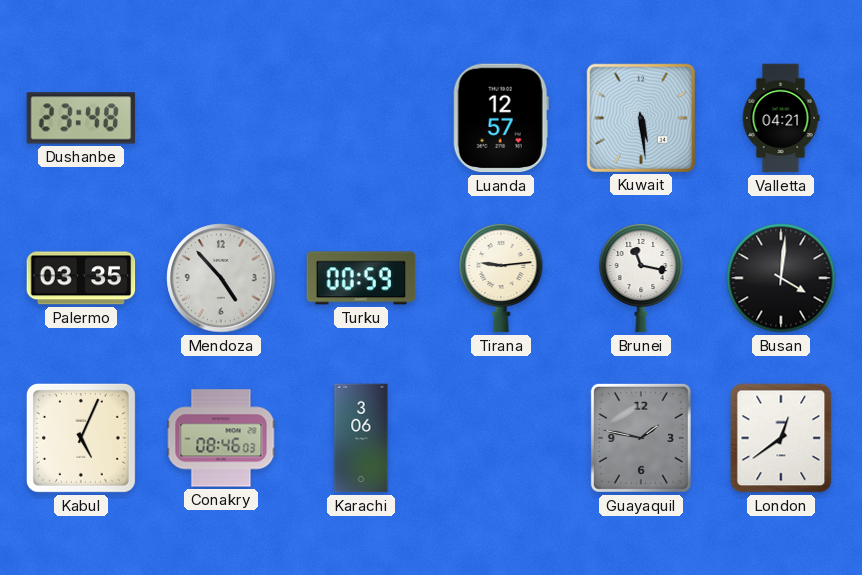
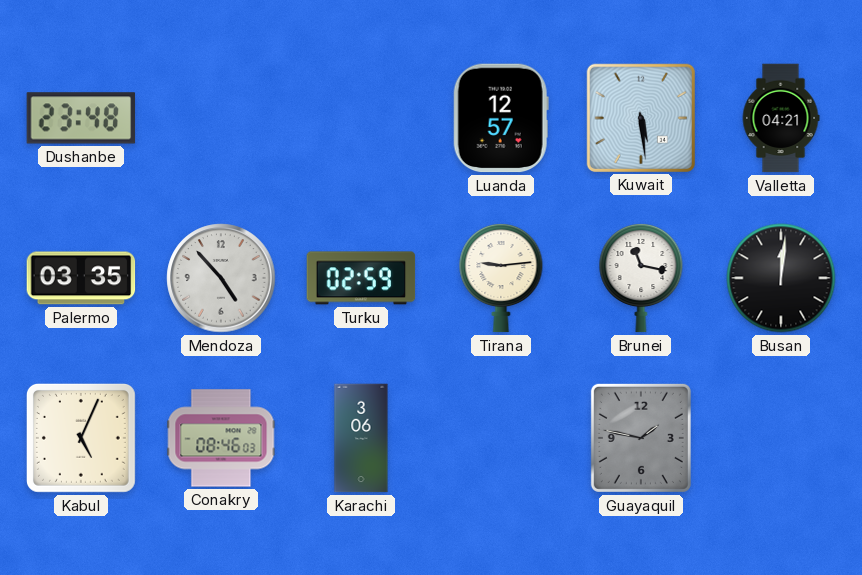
Turku: 00:59 -> 02:59
Busan: 4:01 -> 12:01
London: 12:39 -> none
